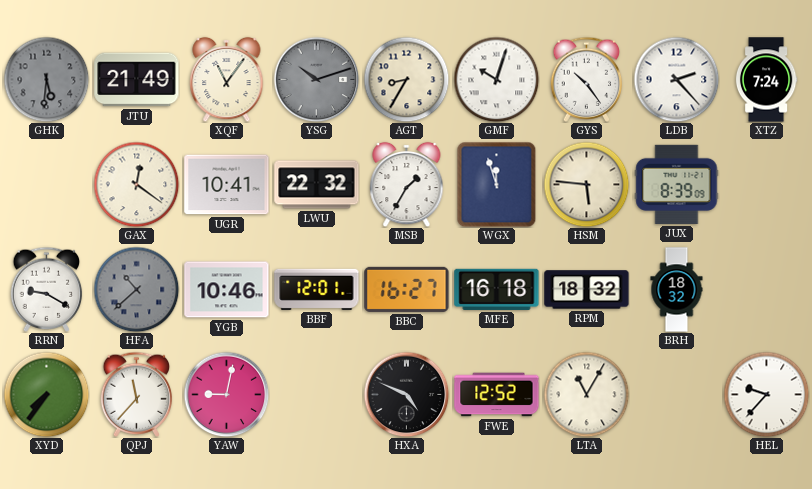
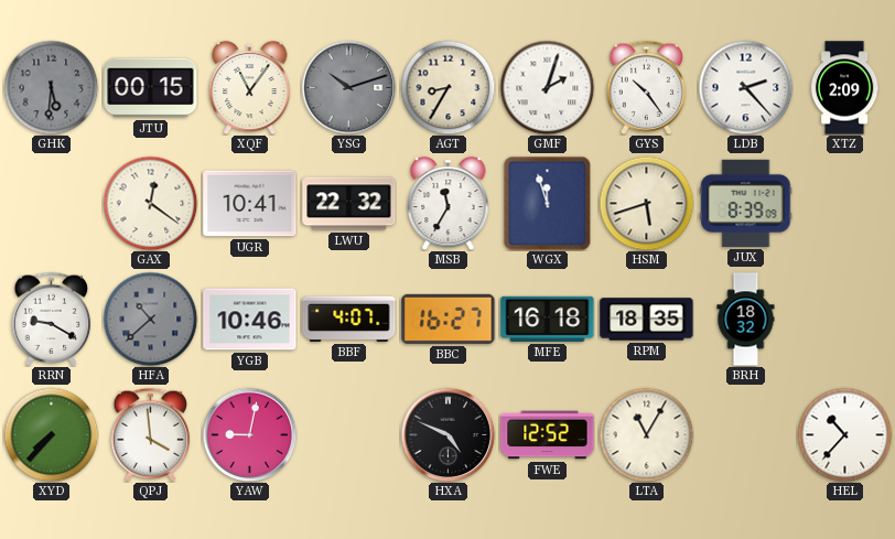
JTU: 21:49 -> 00:15
GMF: 10:03 -> 2:03
XTZ: 7:24 -> 2:09
MSB: 1:35 -> 11:35
HSM: 5:46 -> 5:42
BBF: 12:01 -> 4:07
RPM: 18:32 -> 18:35
XYD: 7:36 -> 7:37
QPJ: 11:37 -> 3:59
HEL: 9:37 -> 10:37
